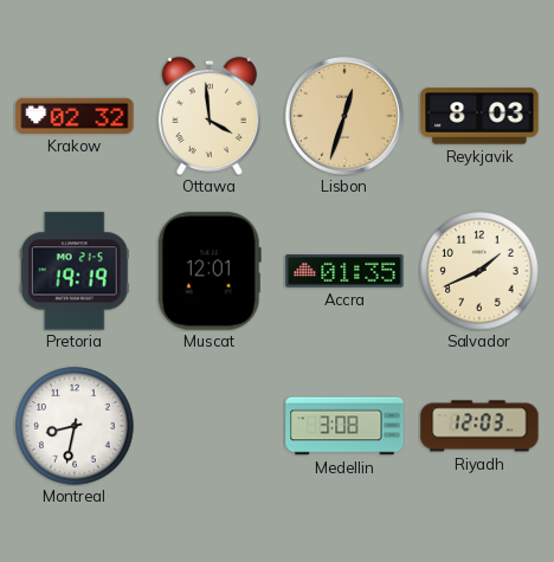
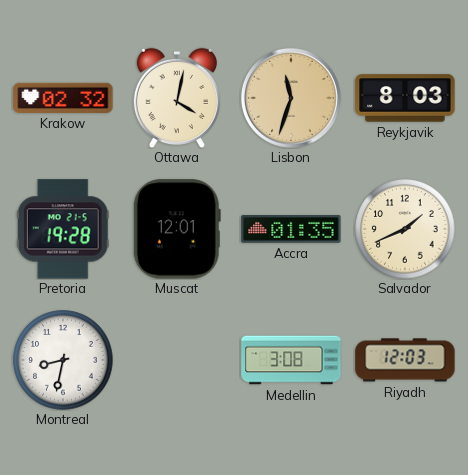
Ottawa: 3:59 -> 4:02
Lisbon: 12:33 -> 11:33
Pretoria: 19:19 -> 19:28
